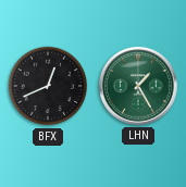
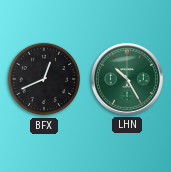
LHN: 1:25 -> 10:25
